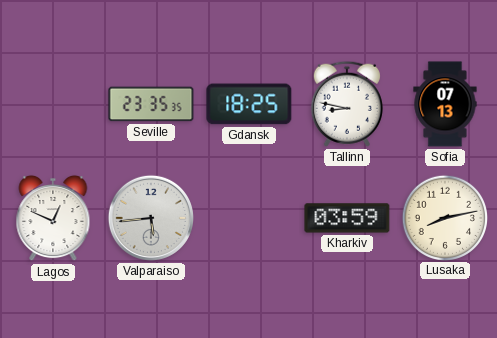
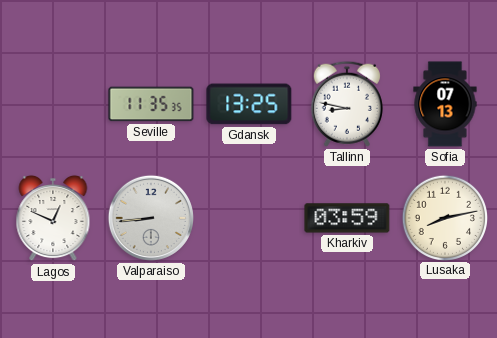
Seville: 23:35 -> 11:35
Gdansk: 18:25 -> 13:25
Valparaiso: 5:44 -> 8:44
